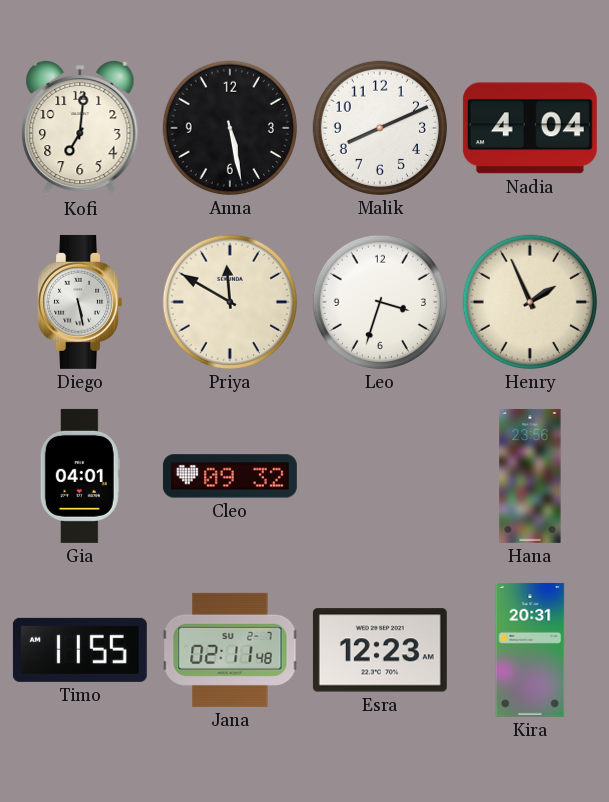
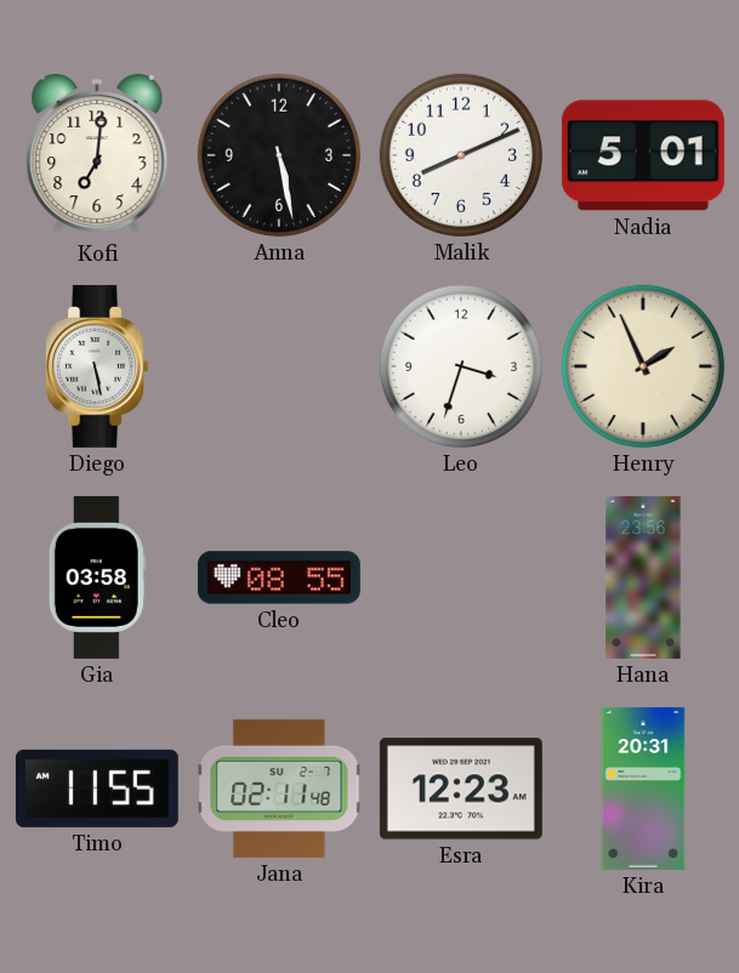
Nadia: 4:04 -> 5:01
Priya: 11:50 -> none
Gia: 04:01 -> 03:58
Cleo: 09:32 -> 08:55
